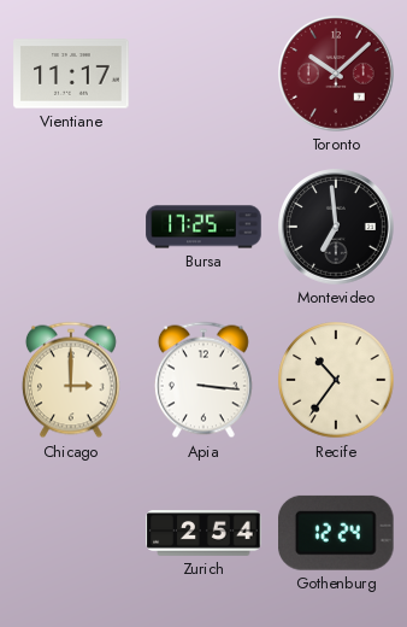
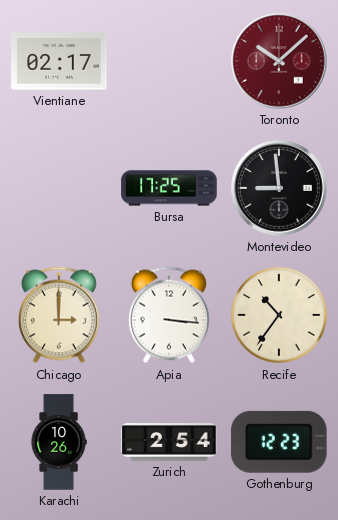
Vientiane: 11:17 -> 02:17
Montevideo: 6:59 -> 8:59
Karachi: none -> 10:26
Gothenburg: 12:24 -> 12:23
